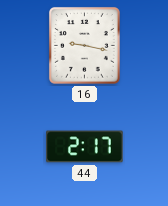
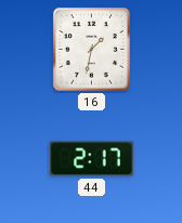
16: 9:17 -> 1:32
